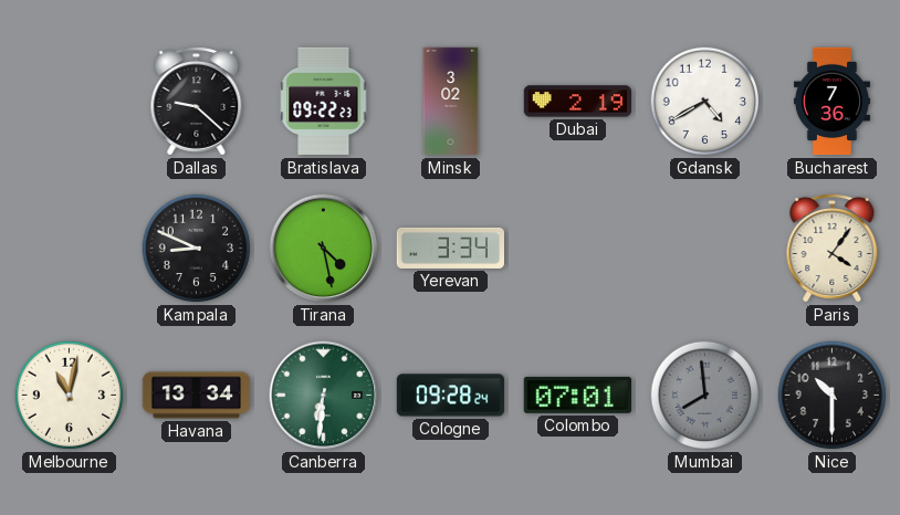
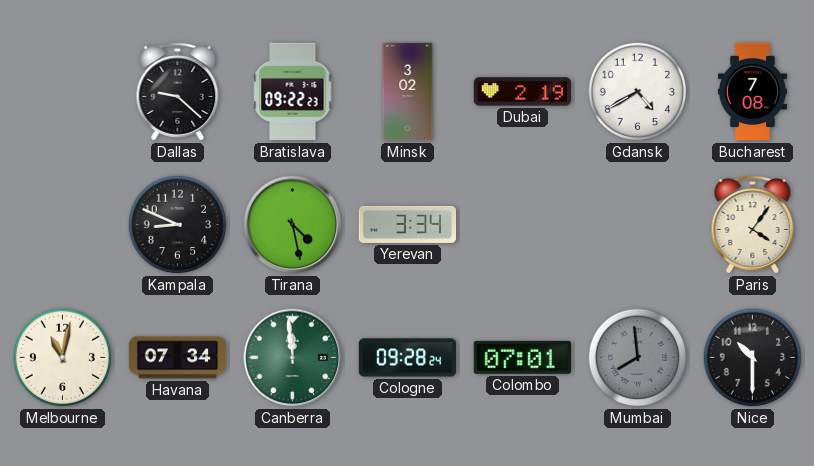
Bucharest: 7:36 -> 7:08
Havana: 13:34 -> 07:34
Canberra: 6:31 -> 11:59
